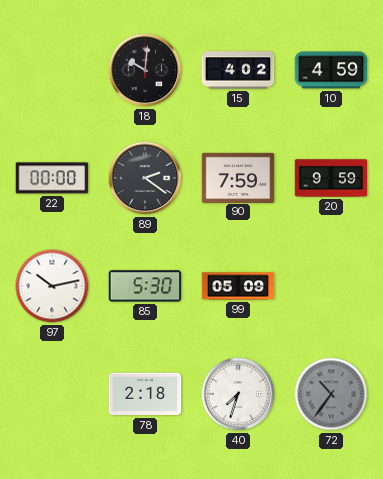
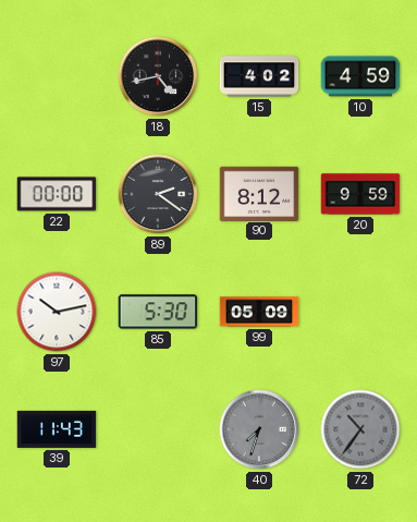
18: 10:01 -> 4:43
90: 7:59 -> 8:12
39: none -> 11:43
78: 2:18 -> none
40 dial: white -> grey
